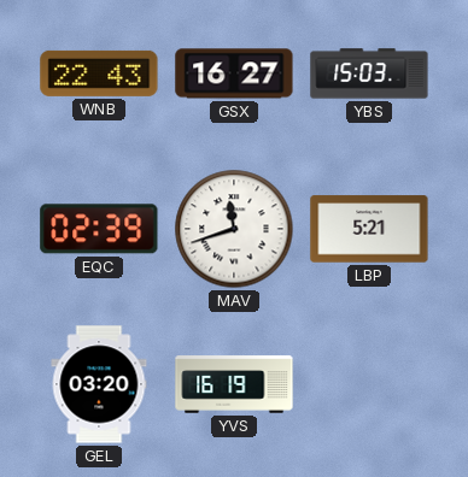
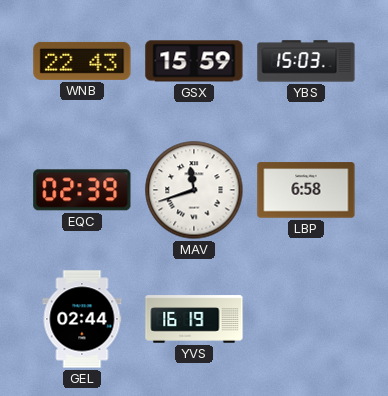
GSX: 16:27 -> 15:59
LBP: 5:21 -> 6:58
GEL: 03:20 -> 02:44
